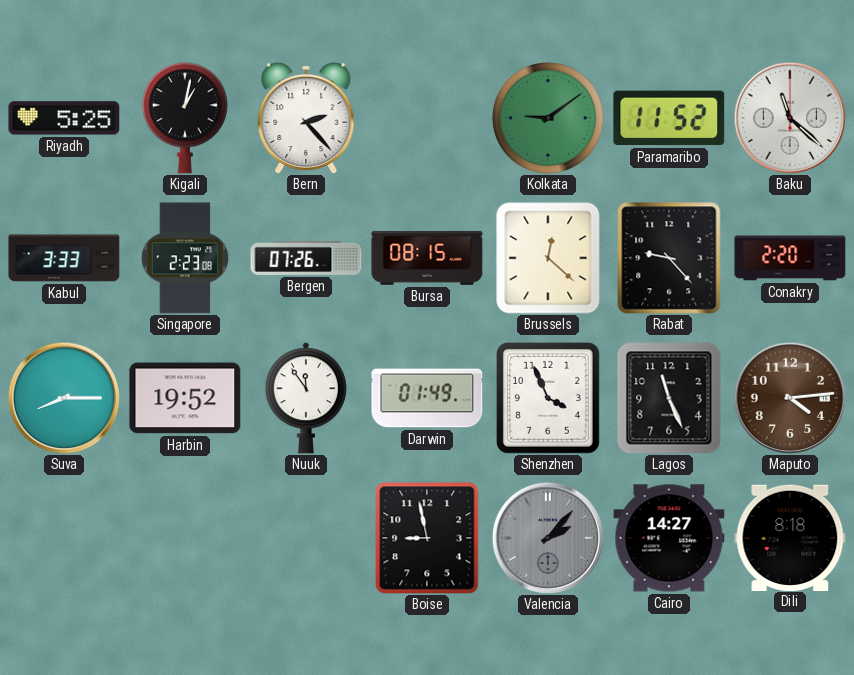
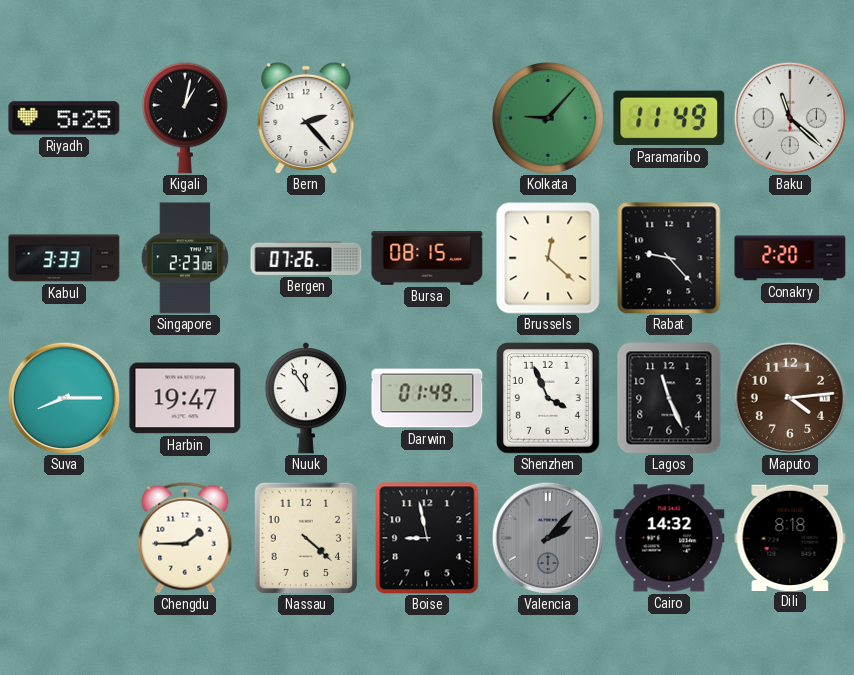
Kolkata: 9:09 -> 9:07
Paramaribo: 11:52 -> 11:49
Harbin: 19:52 -> 19:47
Chengdu: none -> 1:45
Nassau: none -> 4:22
Cairo: 14:27 -> 14:32
